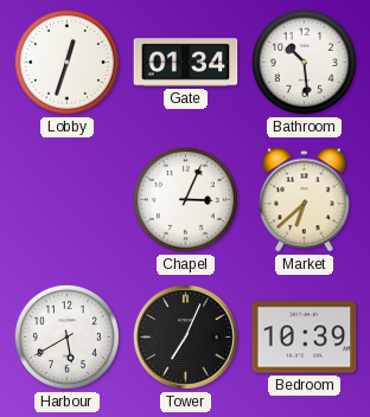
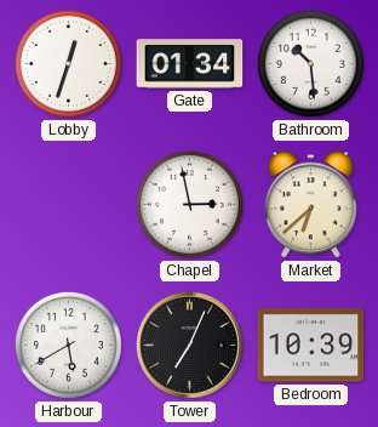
Chapel: 3:04 -> 2:58
